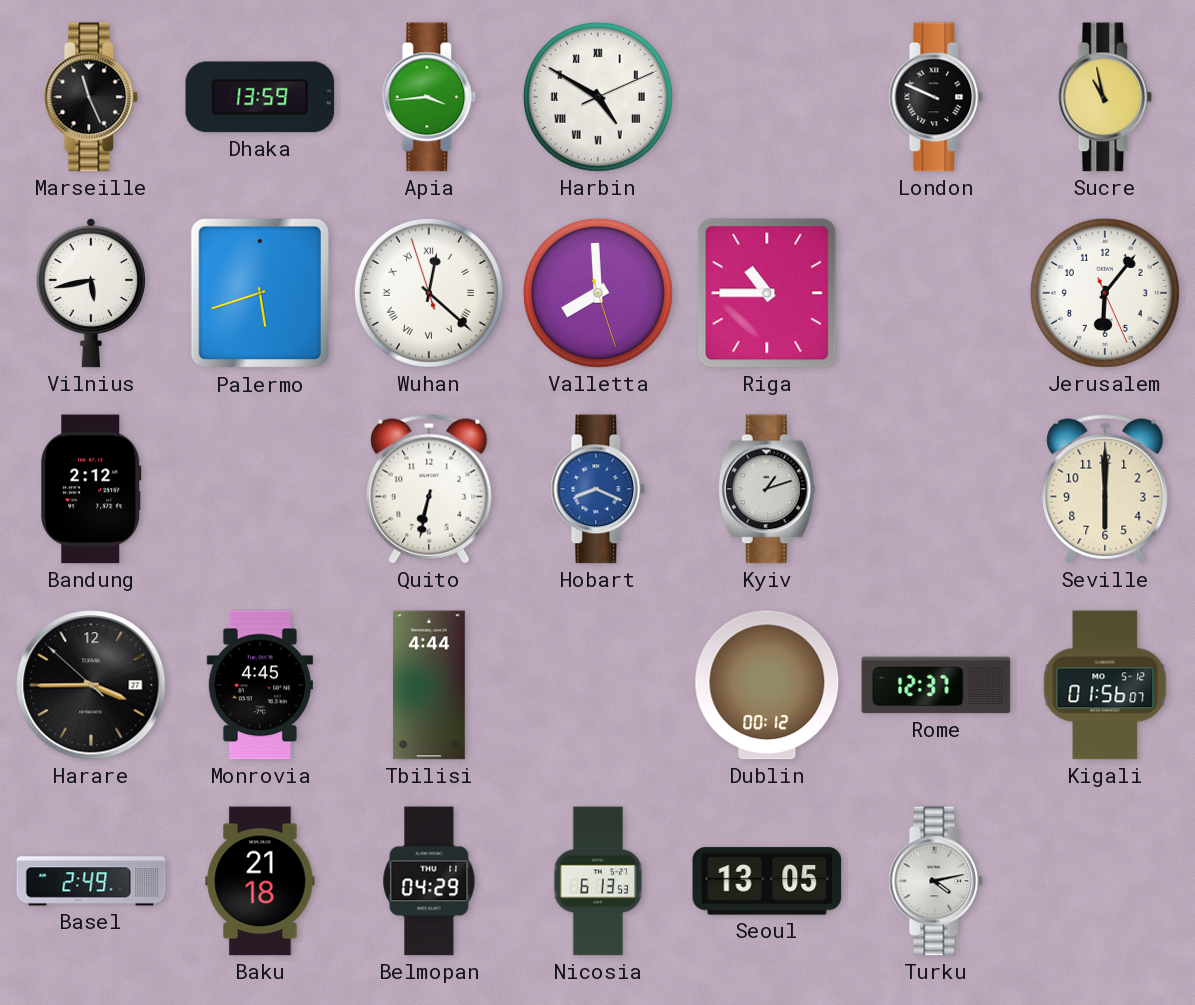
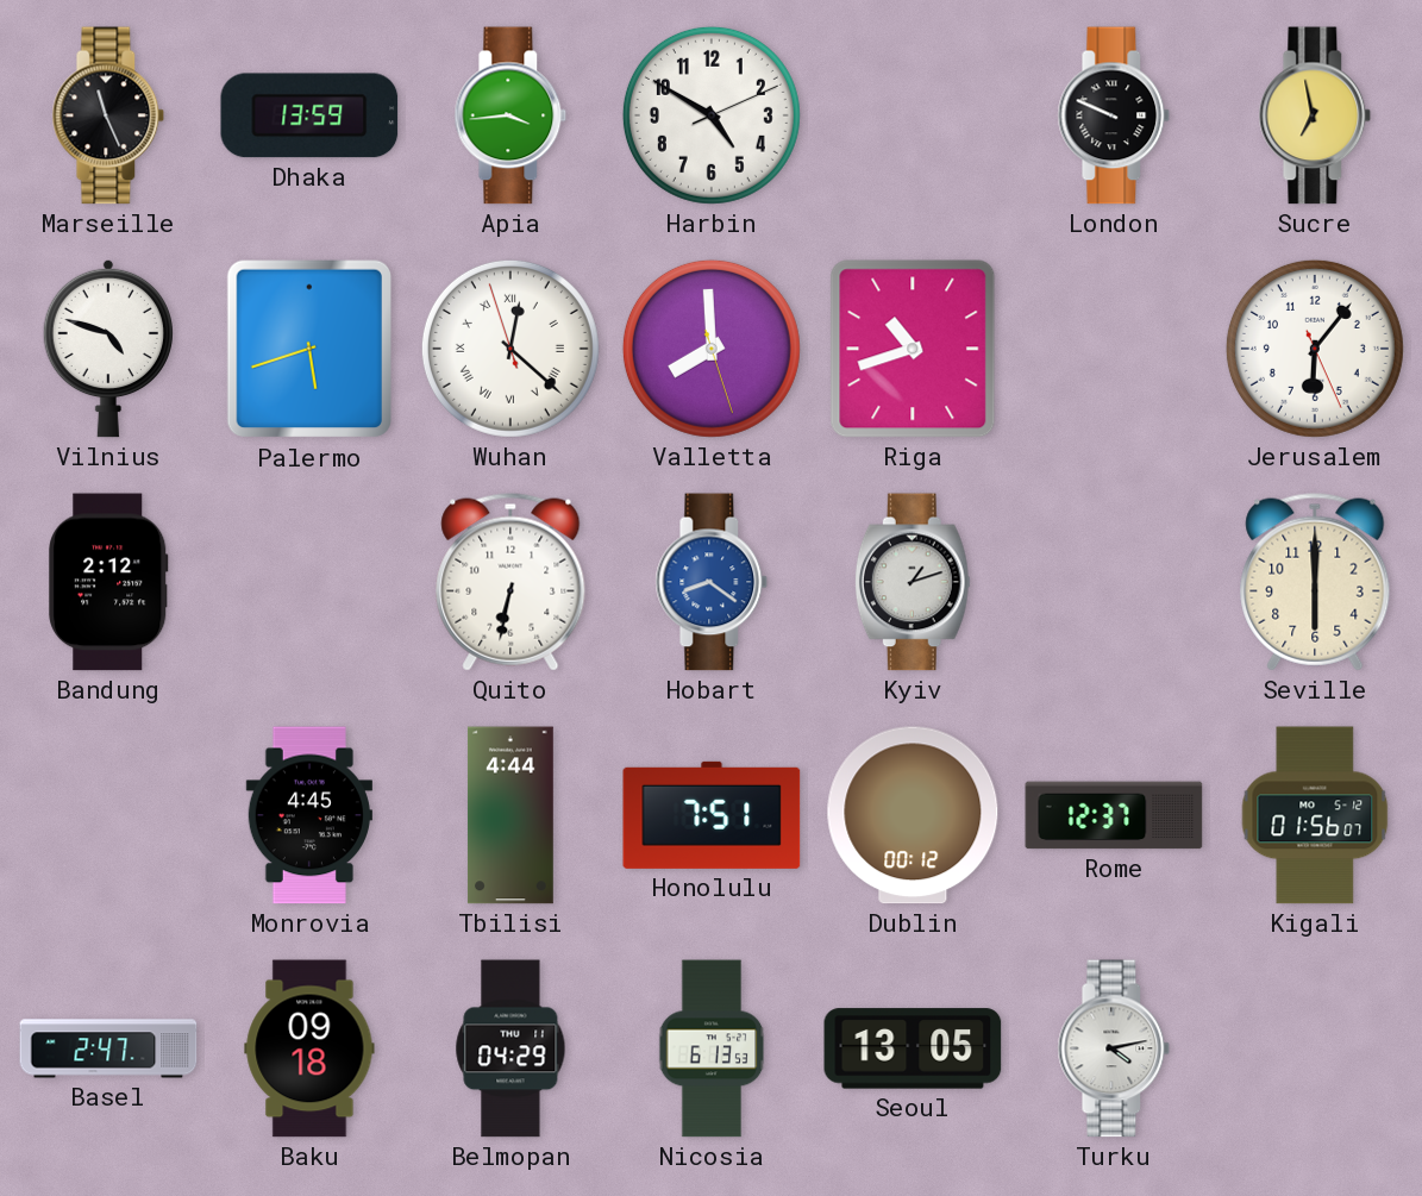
Harbin numerals: Roman -> Arabic
Sucre: 10:58 -> 6:58
Vilnius: 5:43 -> 4:48
Riga: 10:45 -> 10:42
Hobart: 8:19 -> 8:21
Harare: 3:44 -> none
Honolulu: none -> 7:51
Basel: 2:49 -> 2:47
Baku: 21:18 -> 09:18
